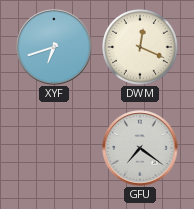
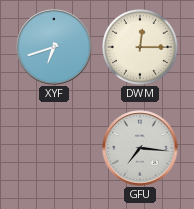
DWM: 12:19 -> 12:15
GFU: 7:21 -> 7:16
